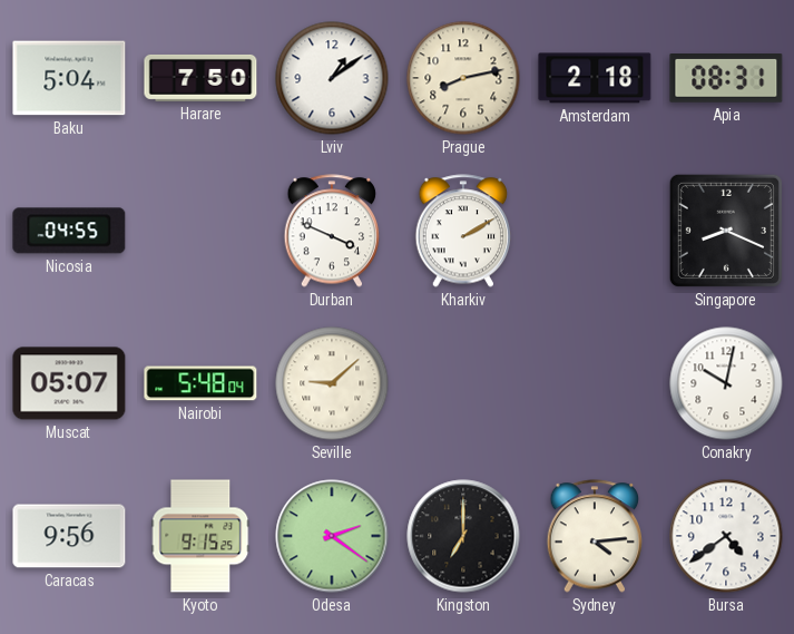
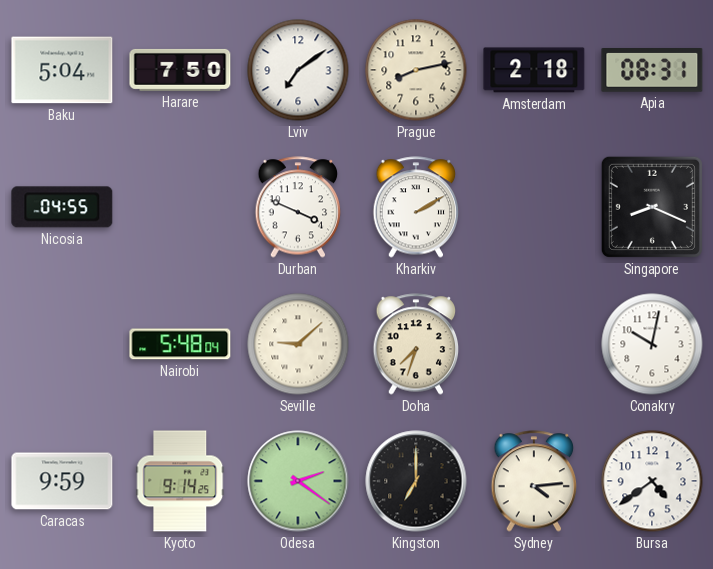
Lviv: 1:09 -> 7:09
Muscat: 05:07 -> none
Doha: none -> 7:33
Caracas: 9:56 -> 9:59
Kyoto: 9:15 -> 9:14
